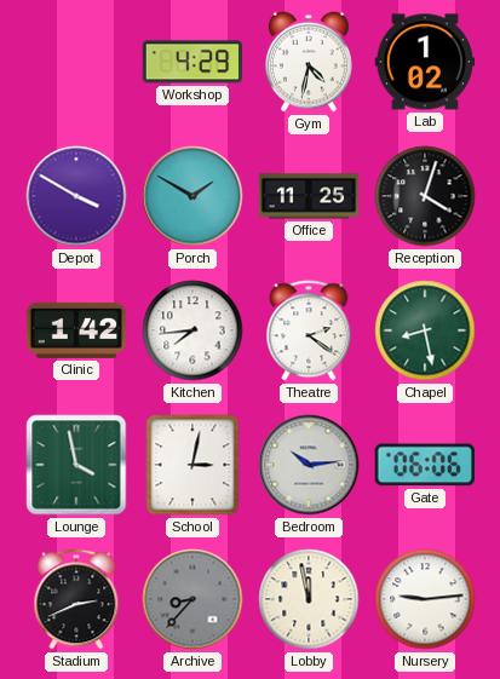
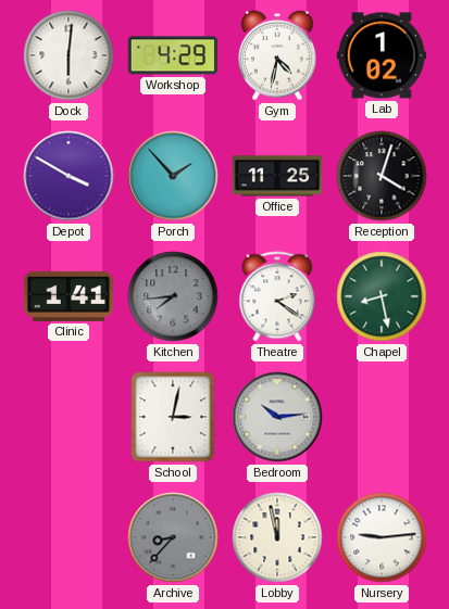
Dock: none -> 6:01
Porch: 1:50 -> 1:53
Clinic: 1:42 -> 1:41
Kitchen dial: white -> grey
Lounge: 3:58 -> none
Gate: 06:06 -> none
Stadium: 2:41 -> none
